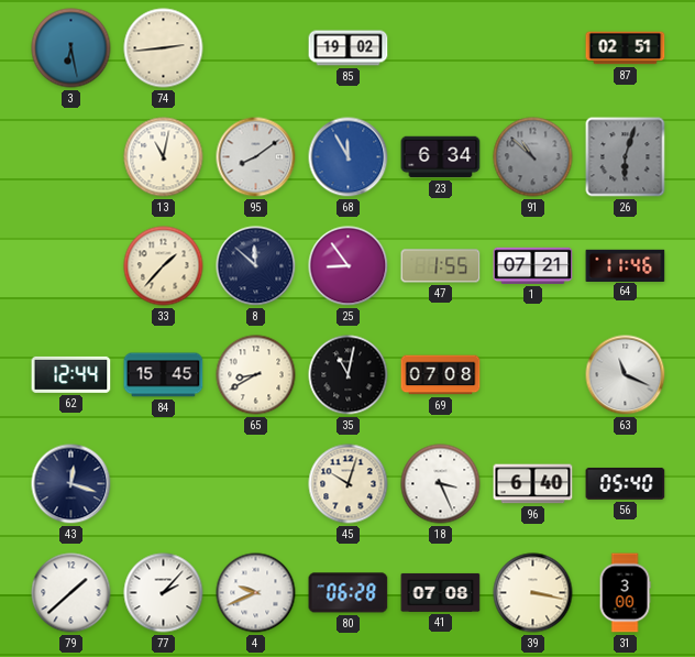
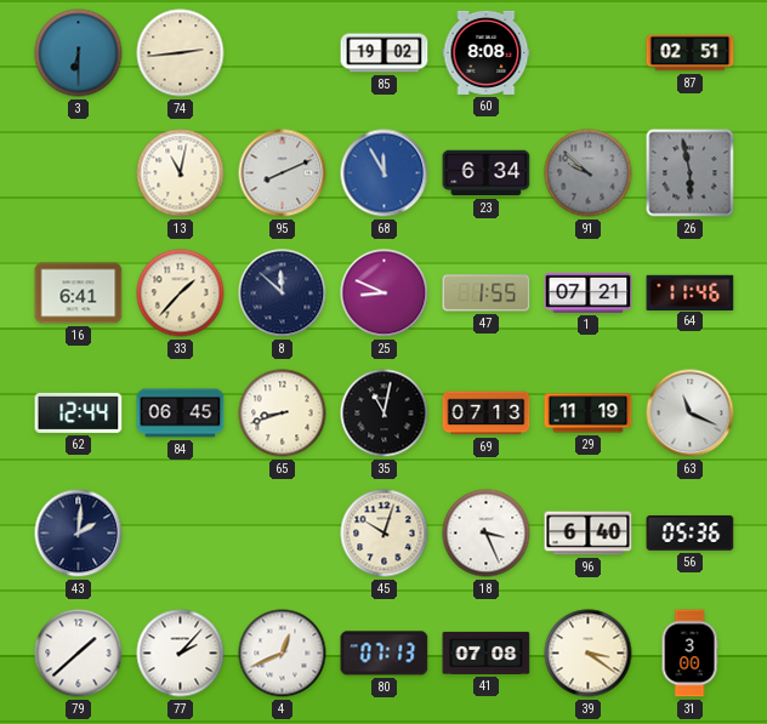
3: 6:28 -> 6:30
60: none -> 8:08
95: 8:09 -> 8:11
91: 10:52 -> 9:52
26: 6:03 -> 5:58
16: none -> 6:41
25: 8:54 -> 8:49
84: 15:45 -> 06:45
65: 8:40 -> 8:42
69: 07:08 -> 07:13
29: none -> 11:19
43: 12:18 -> 2:01
56: 05:40 -> 05:36
4: 9:41 -> 12:41
80: 06:28 -> 07:13
39: 3:17 -> 3:21
